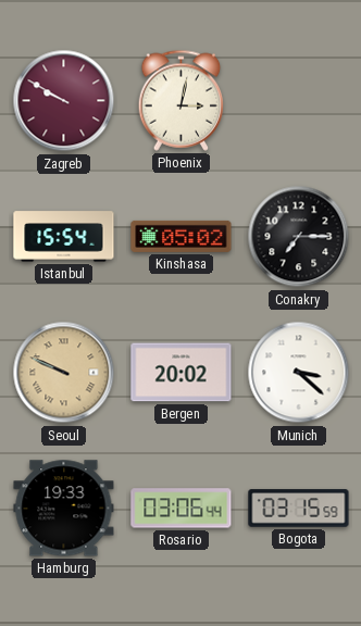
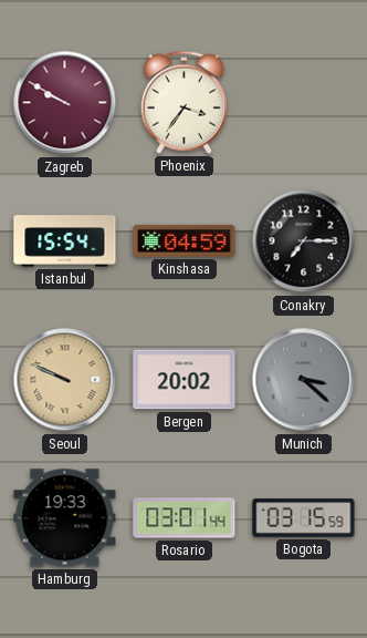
Phoenix: 3:02 -> 3:36
Kinshasa: 05:02 -> 04:59
Munich dial: white -> grey
Rosario: 03:06 -> 03:01
